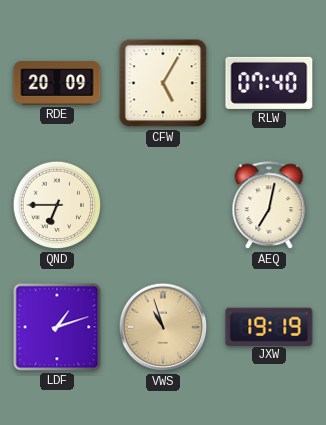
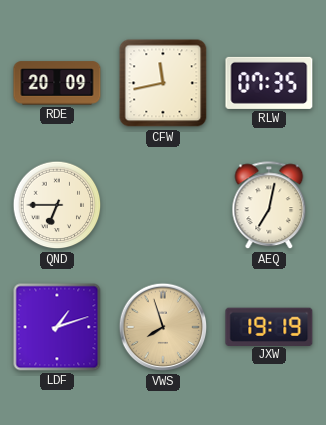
CFW: 5:05 -> 11:43
RLW: 07:40 -> 07:35
VWS: 10:57 -> 7:57
